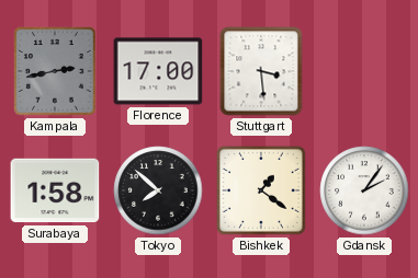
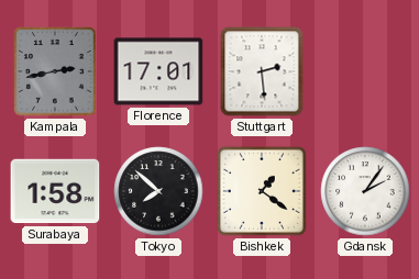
Florence: 17:00 -> 17:01
Stuttgart: 3:29 -> 2:29
